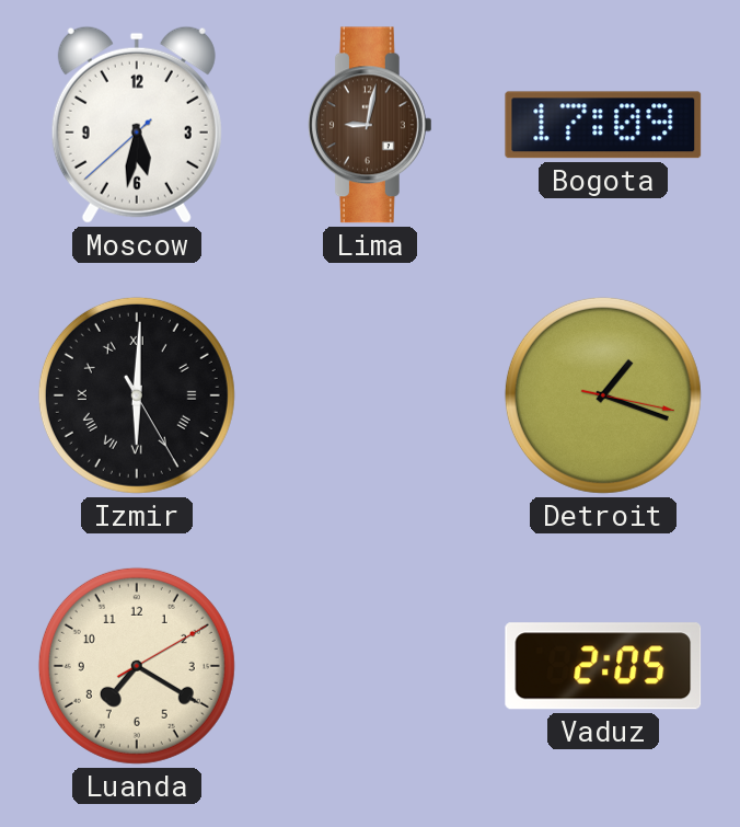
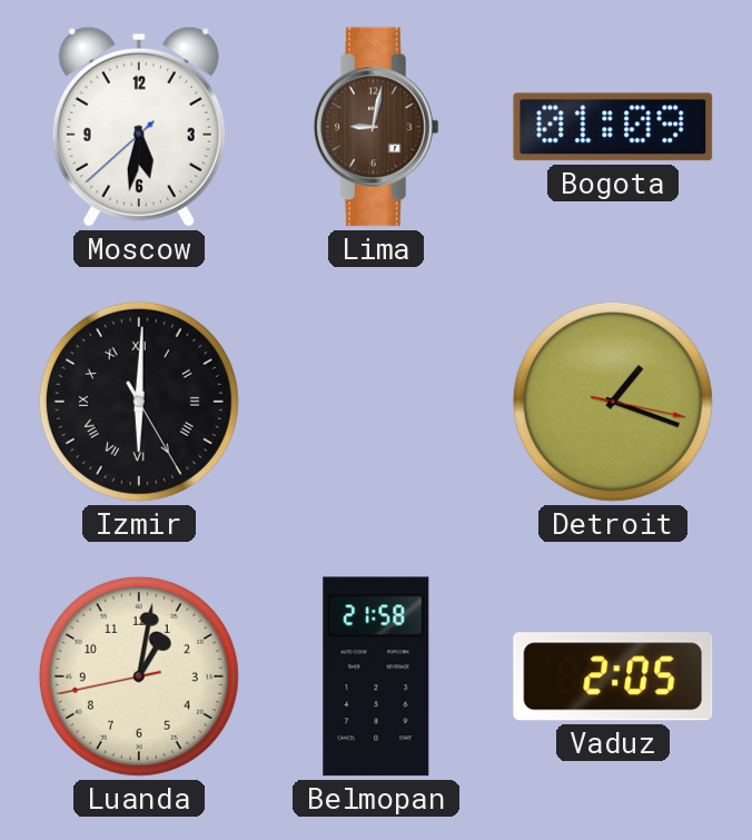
Bogota: 17:09 -> 01:09
Luanda: 7:20 -> 1:01
Belmopan: none -> 21:58
